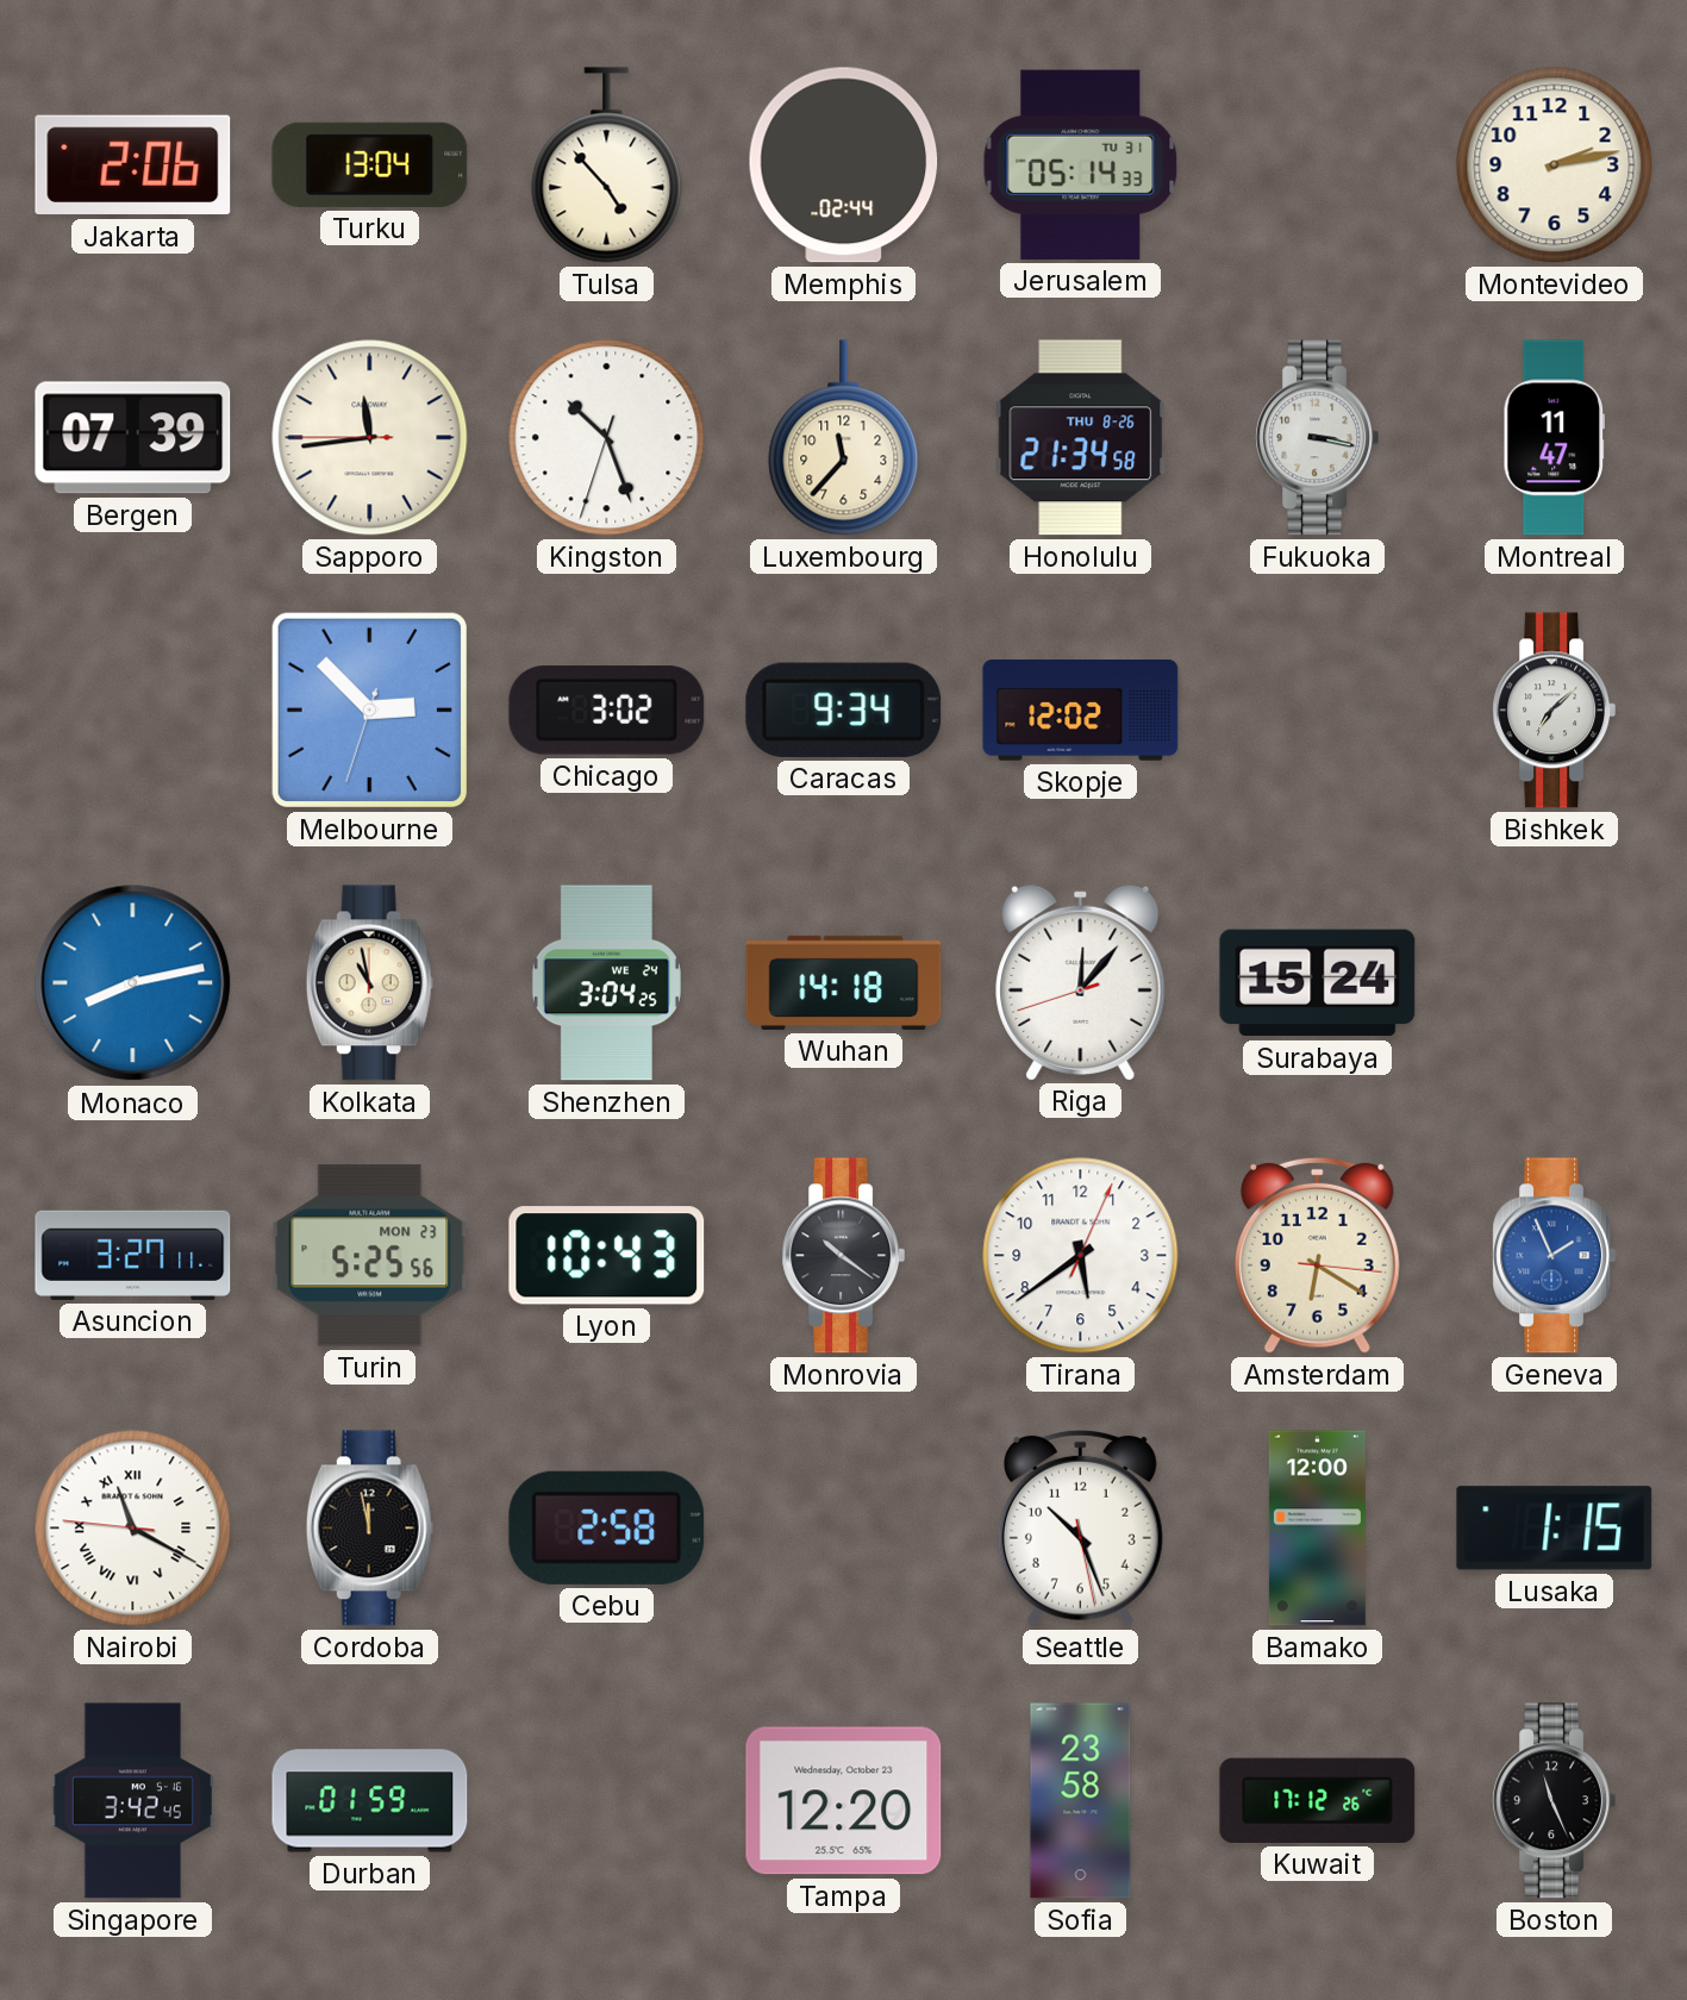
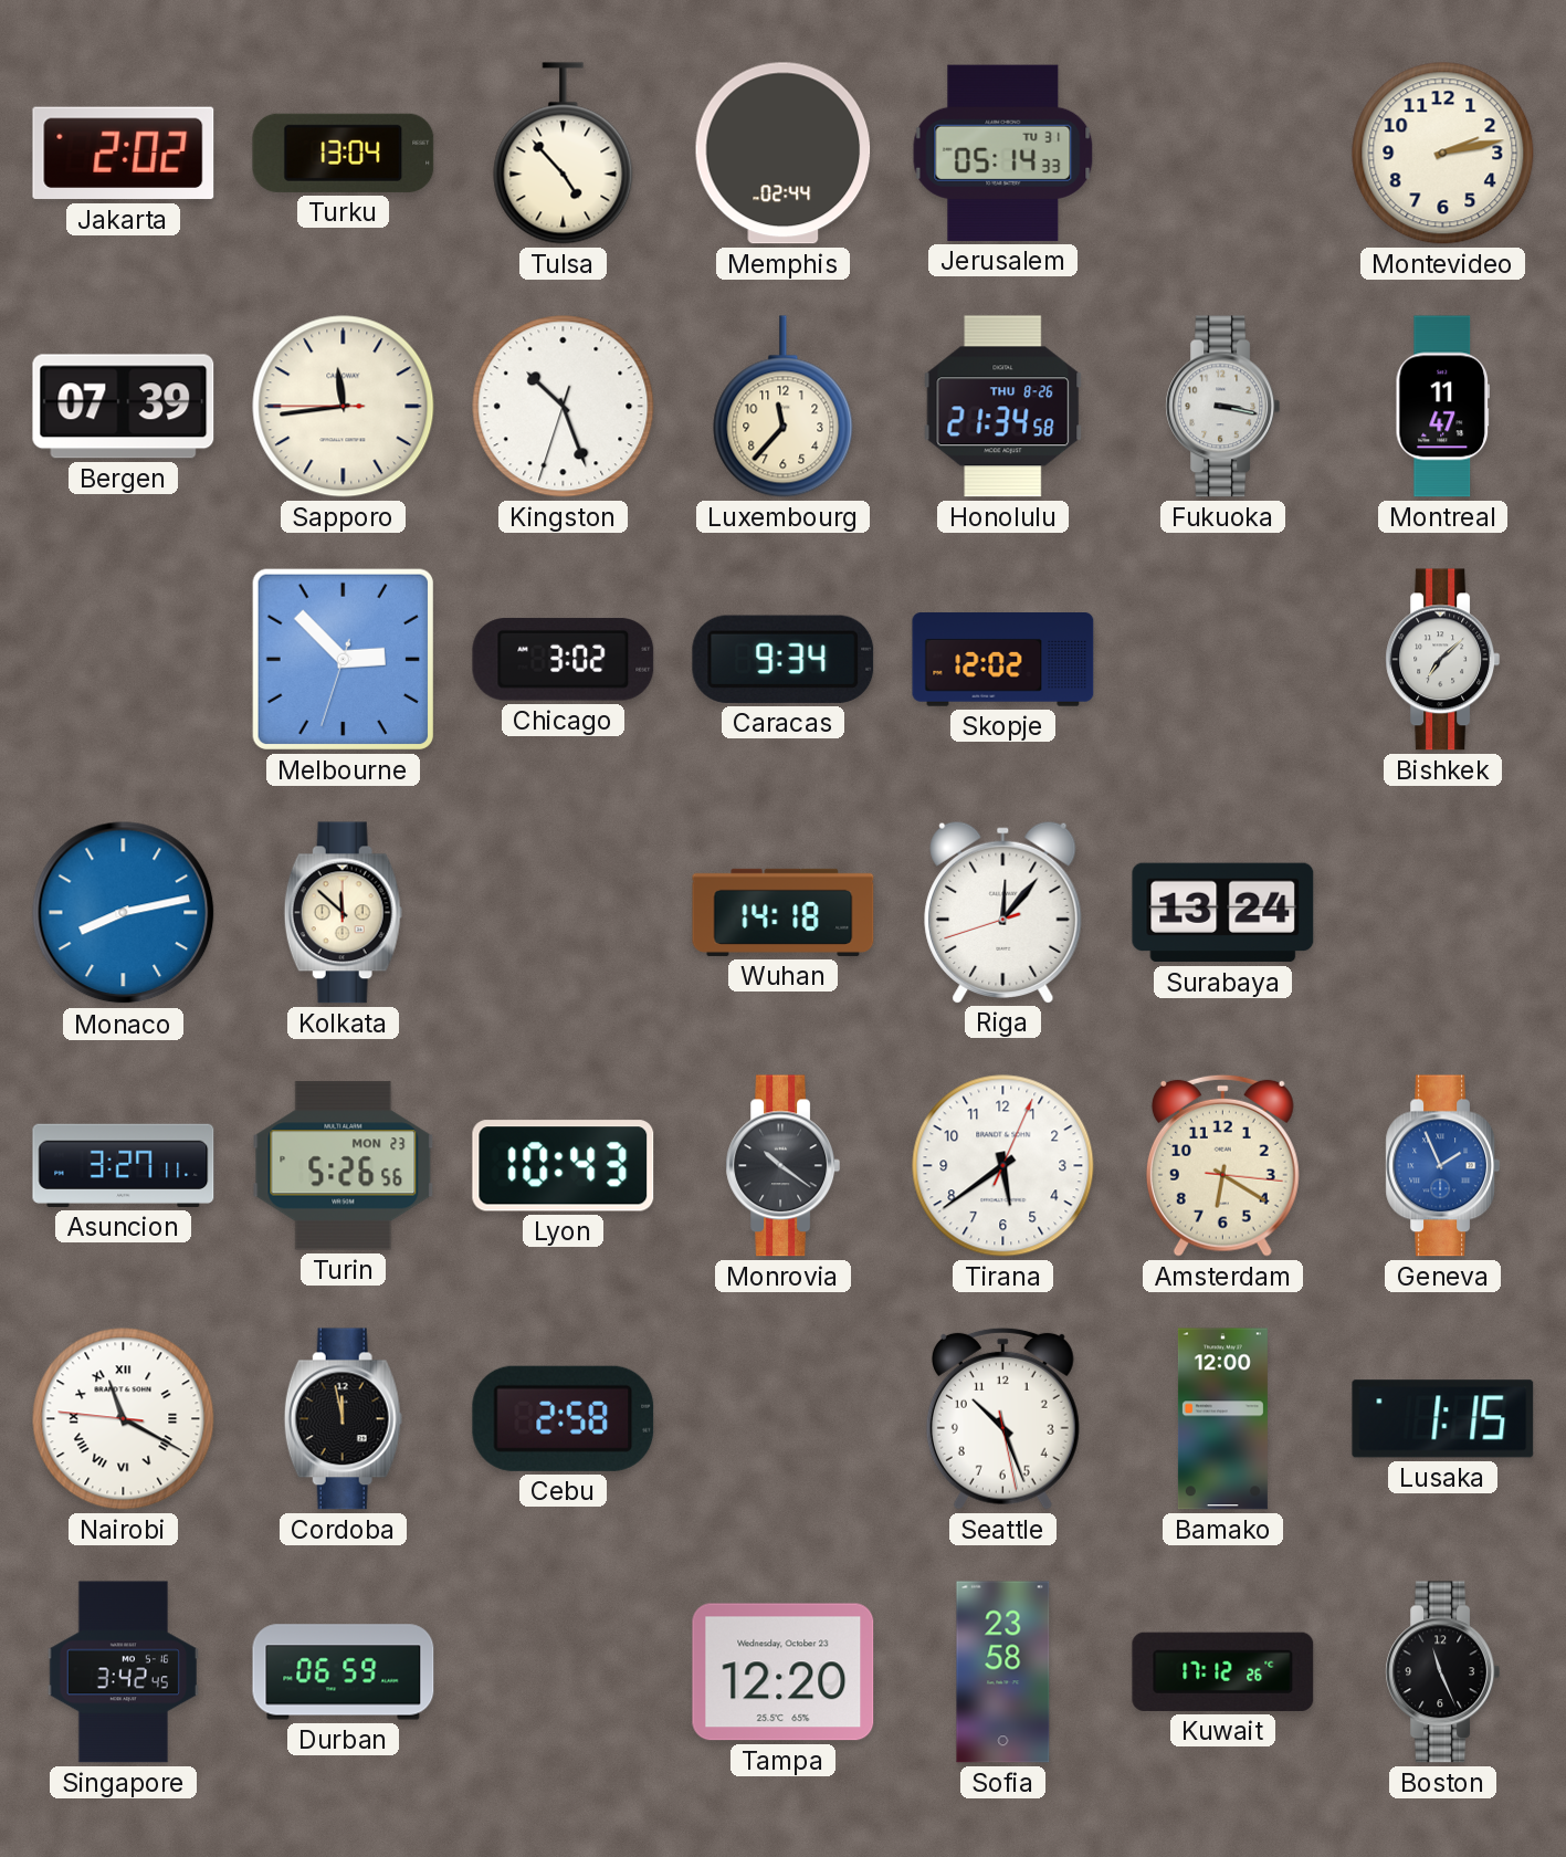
Jakarta: 2:06 -> 2:02
Kolkata: 10:58 -> 11:52
Shenzhen: 3:04 -> none
Surabaya: 15:24 -> 13:24
Turin: 5:25 -> 5:26
Durban: 01:59 -> 06:59
